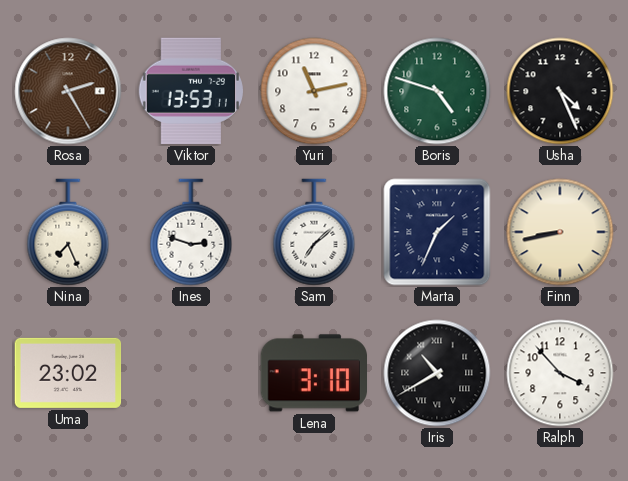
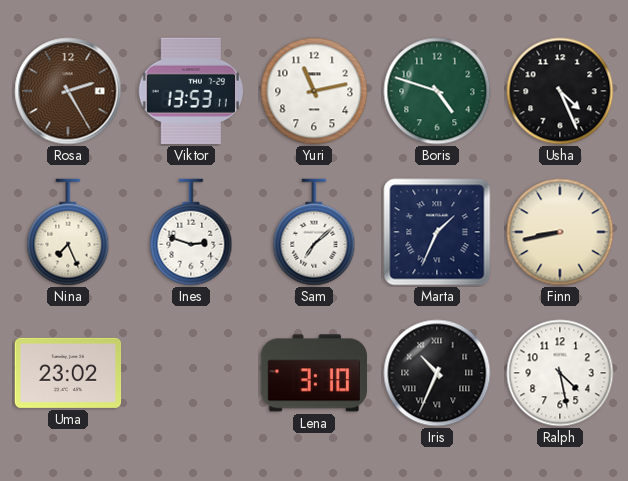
Iris: 10:40 -> 10:34
Ralph: 3:53 -> 4:28
